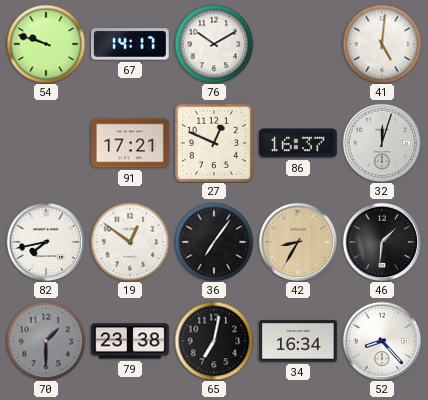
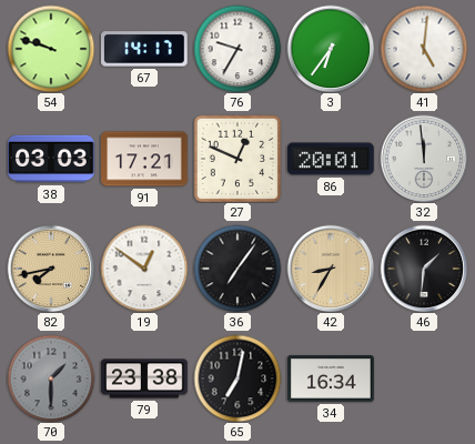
76: 10:10 -> 9:35
3: none -> 6:36
38: none -> 03:03
86: 16:37 -> 20:01
32: 12:03 -> 11:59
82 dial: white -> champagne
52: 8:23 -> none
